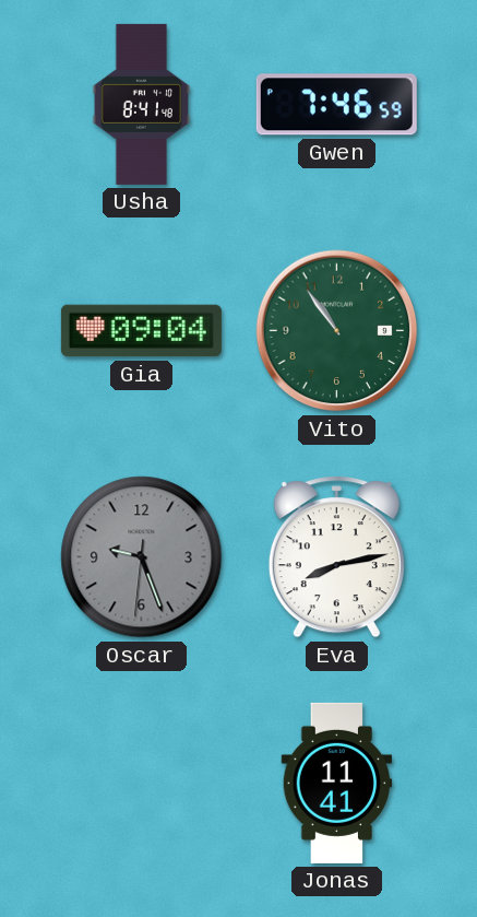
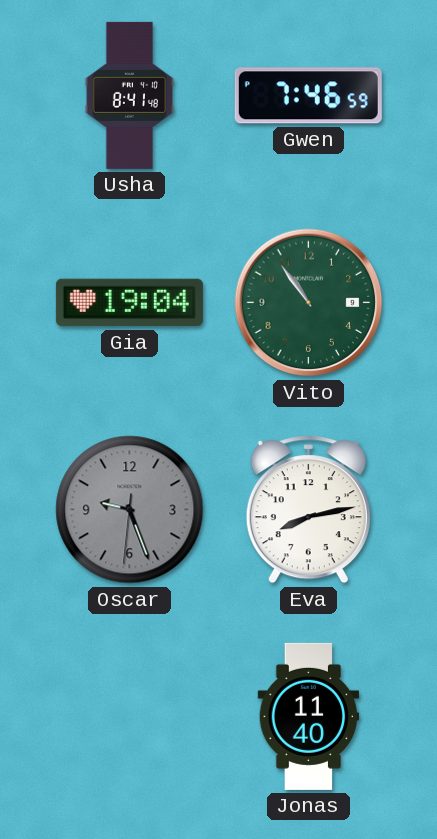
Gia: 09:04 -> 19:04
Jonas: 11:41 -> 11:40
